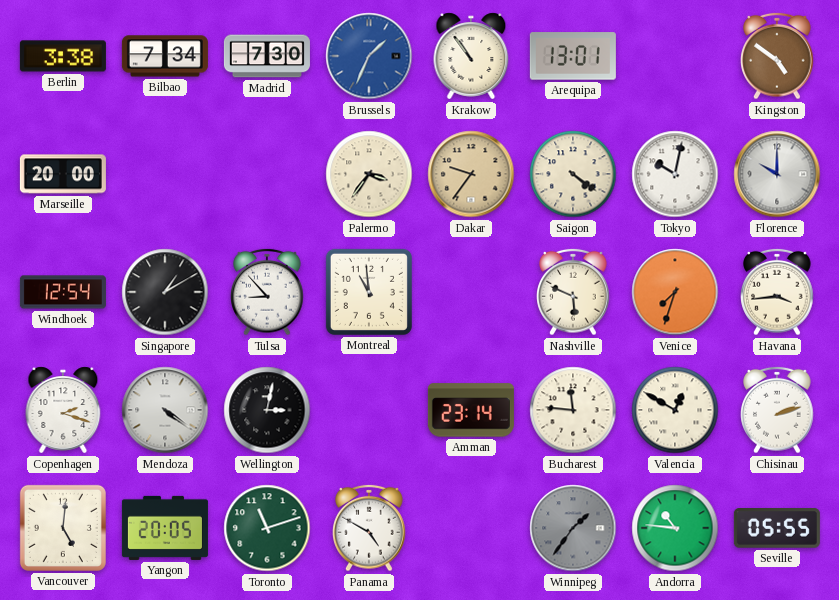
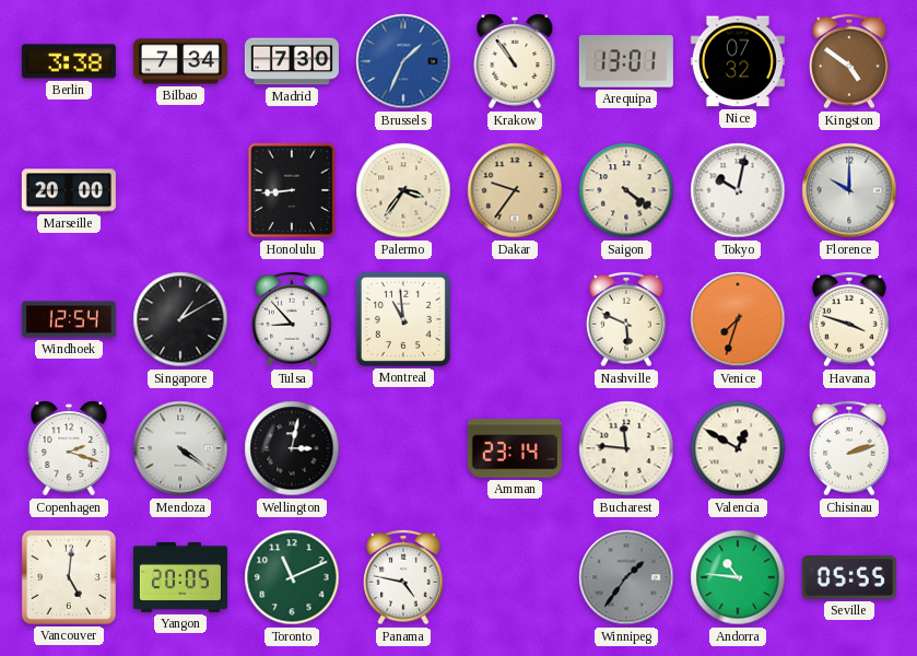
Nice: none -> 07:32
Honolulu: none -> 8:44
Havana: 3:44 -> 3:48
Toronto: 11:12 -> 11:11
Panama: 4:50 -> 4:47
